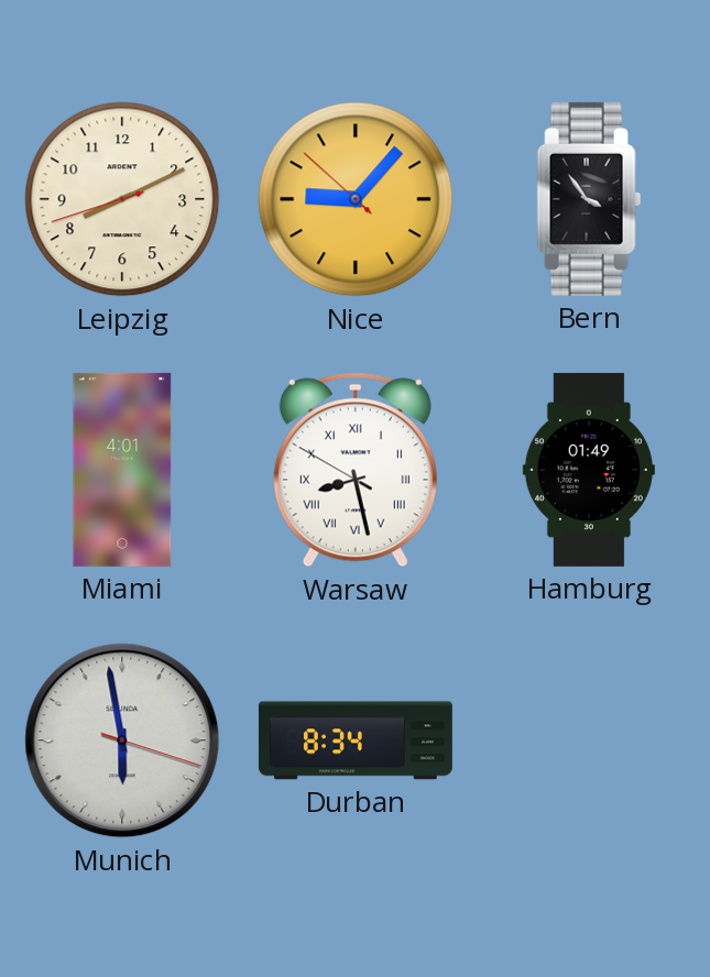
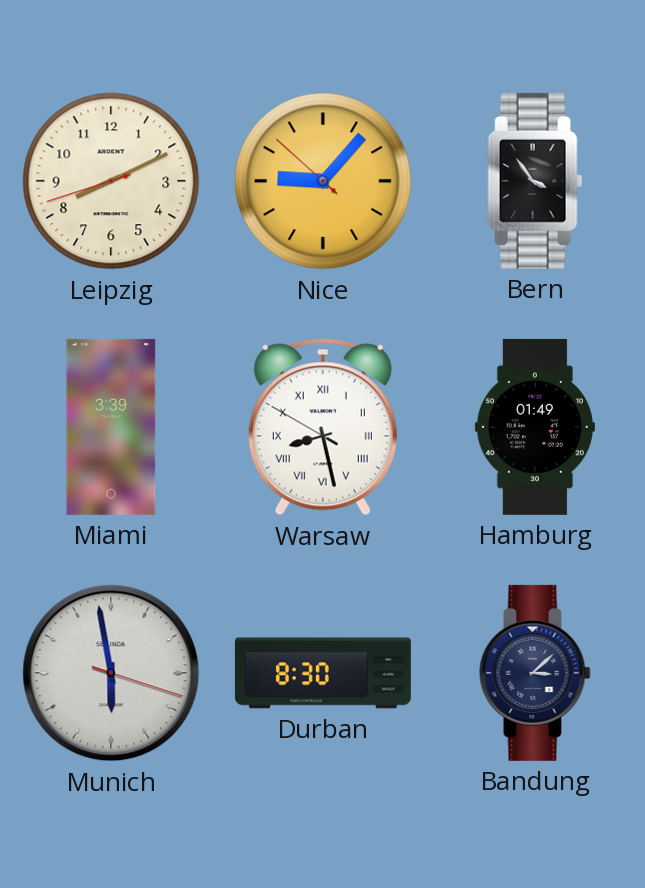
Miami: 4:01 -> 3:39
Durban: 8:34 -> 8:30
Bandung: none -> 3:08
